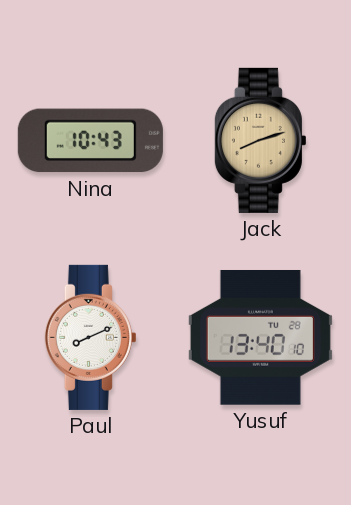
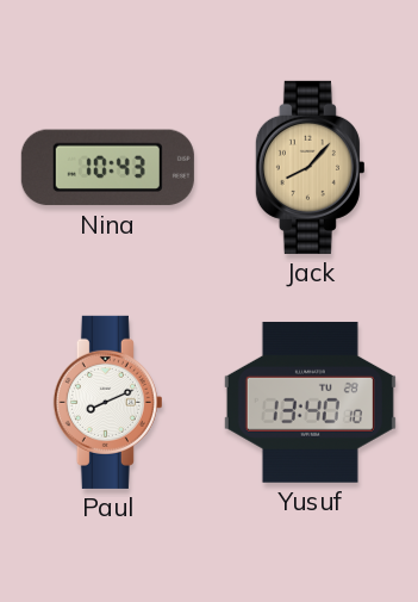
Jack: 8:12 -> 8:07
